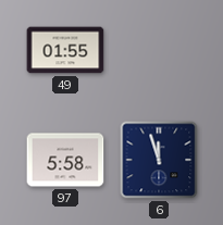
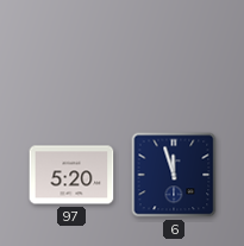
49: 01:55 -> none
97: 5:58 -> 5:20
